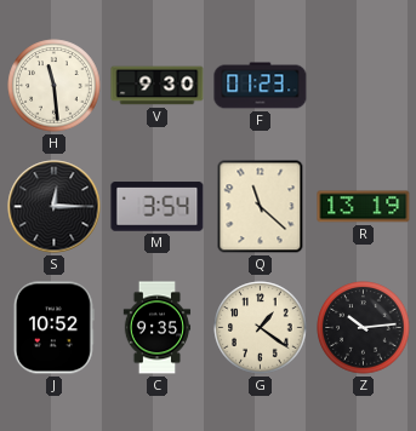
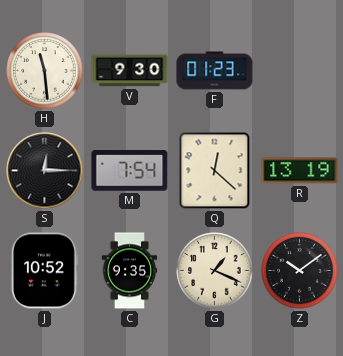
M: 3:54 -> 7:54
Q: 11:22 -> 12:22
G: 1:21 -> 1:19
Z: 10:14 -> 10:09
